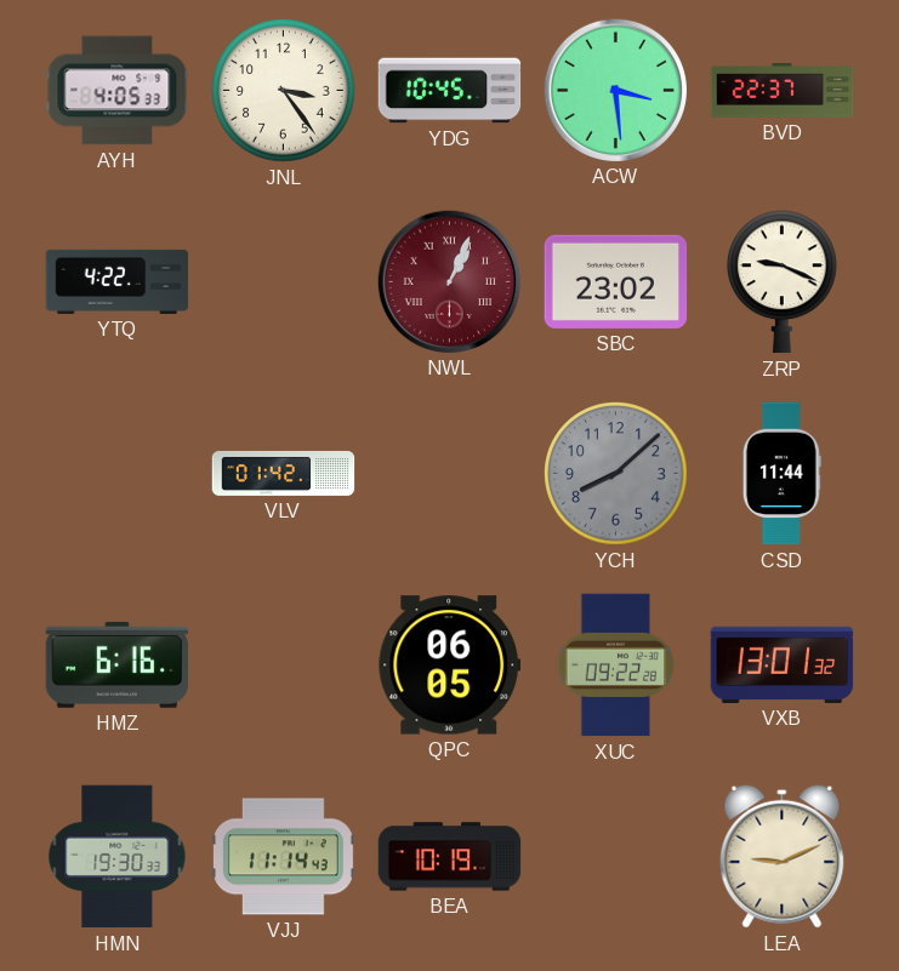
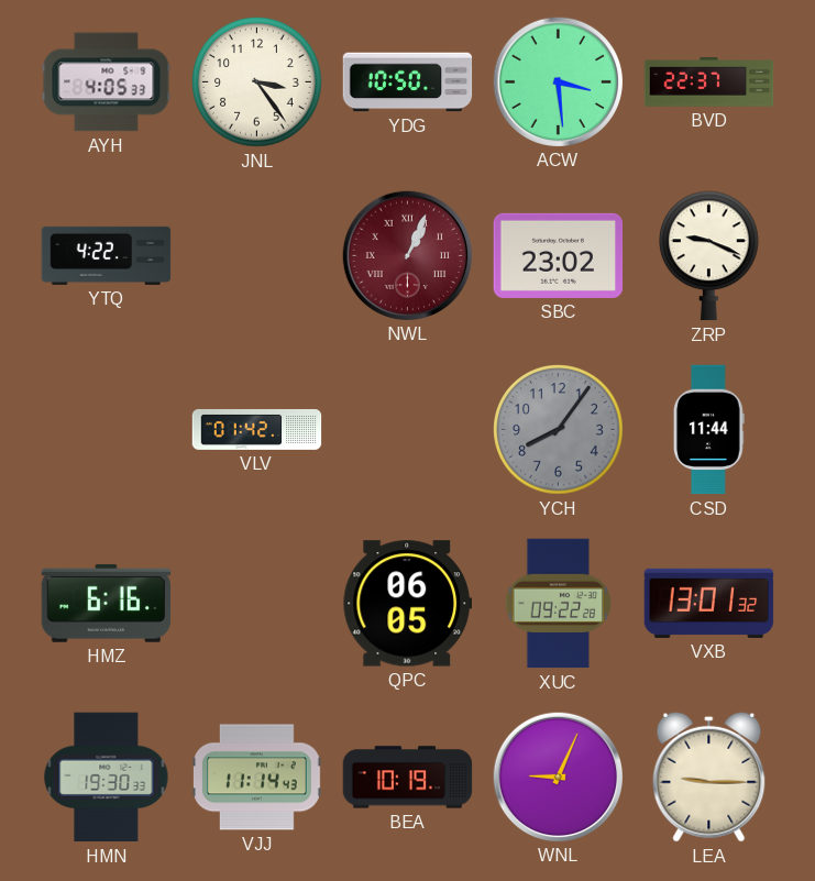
YDG: 10:45 -> 10:50
YCH: 8:08 -> 8:06
WNL: none -> 9:04
LEA: 9:11 -> 9:15
